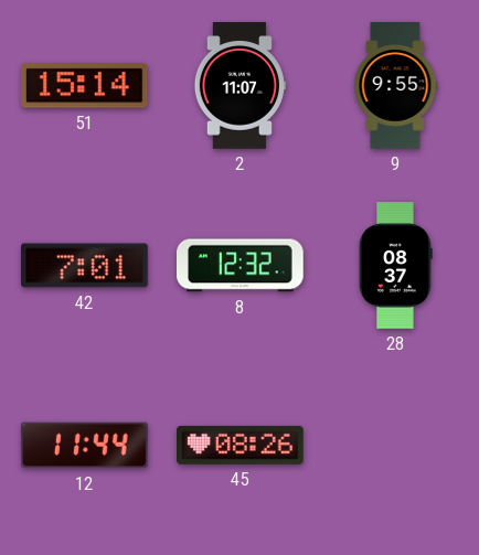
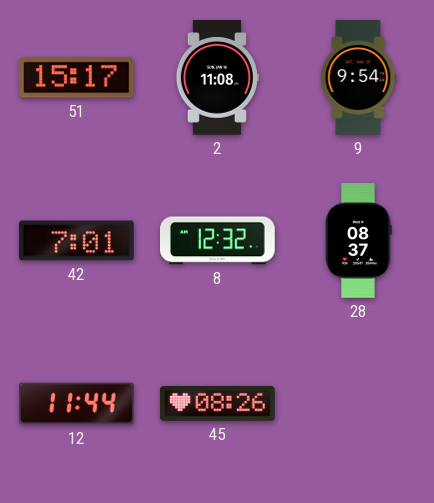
51: 15:14 -> 15:17
2: 11:07 -> 11:08
9: 9:55 -> 9:54
